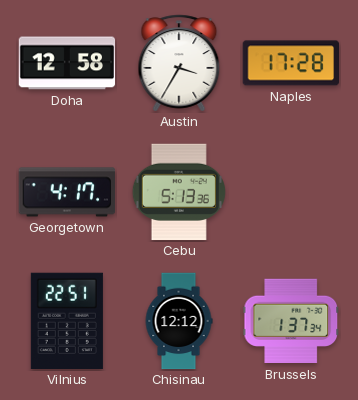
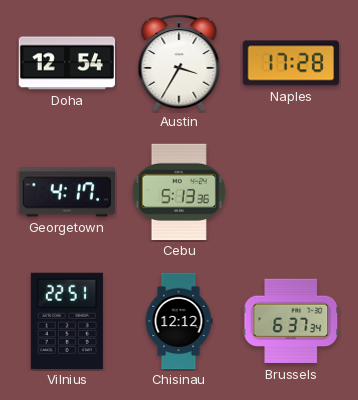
Doha: 12:58 -> 12:54
Brussels: 1:37 -> 6:37
